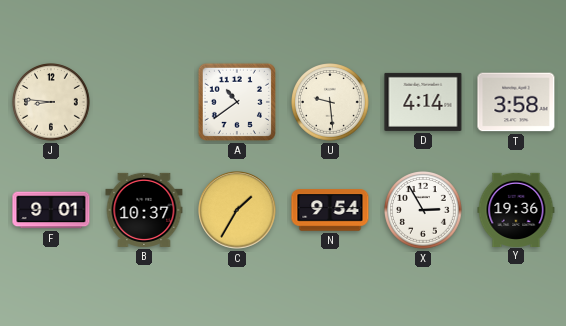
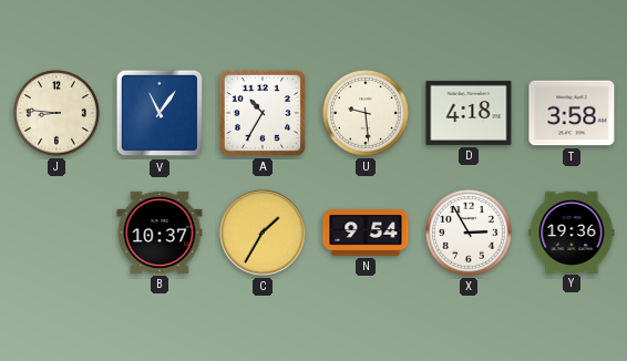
V: none -> 11:06
A: 10:39 -> 10:35
D: 4:14 -> 4:18
F: 9:01 -> none
